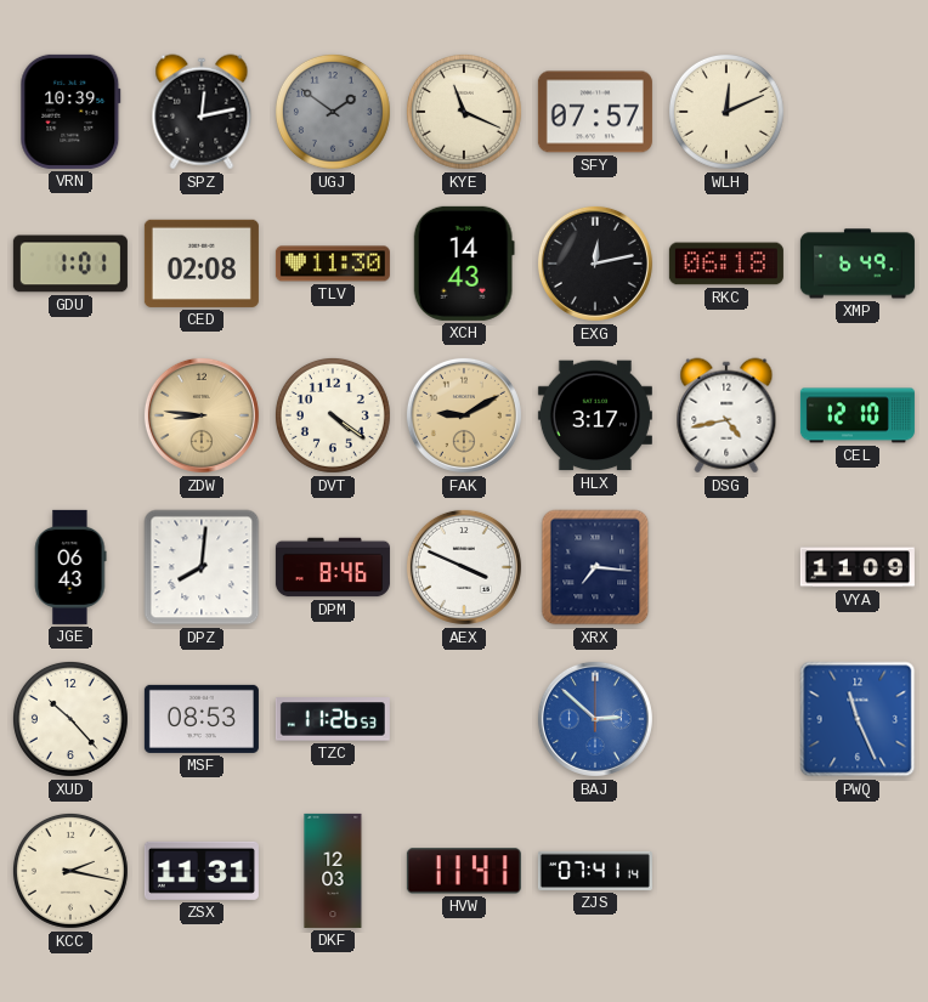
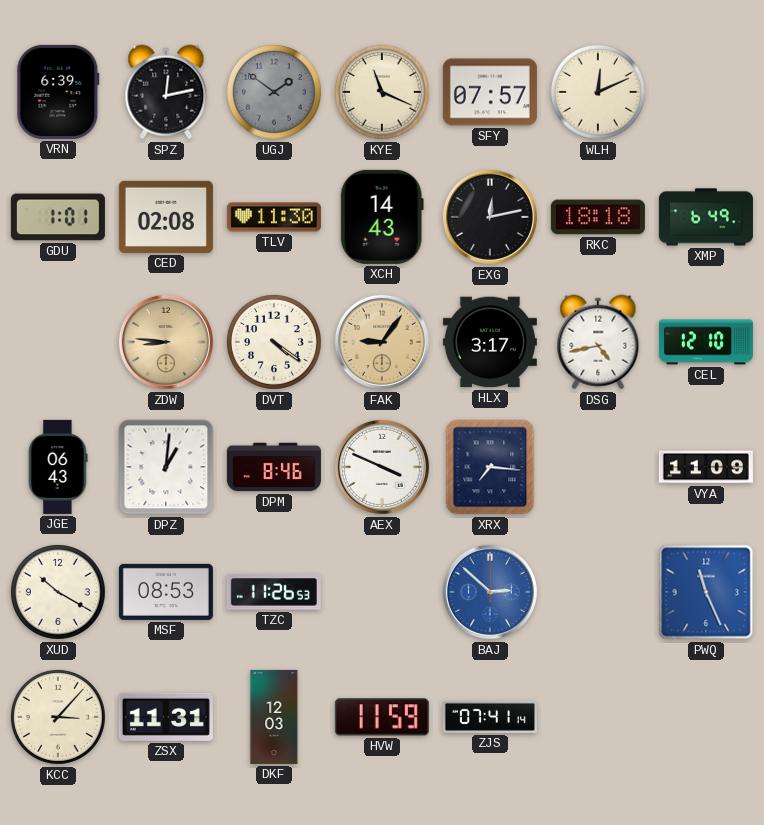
VRN: 10:39 -> 6:39
RKC: 06:18 -> 18:18
FAK: 9:10 -> 9:06
DPZ: 8:01 -> 1:01
XUD: 10:23 -> 10:20
KCC: 2:17 -> 3:07
HVW: 11:41 -> 11:59
